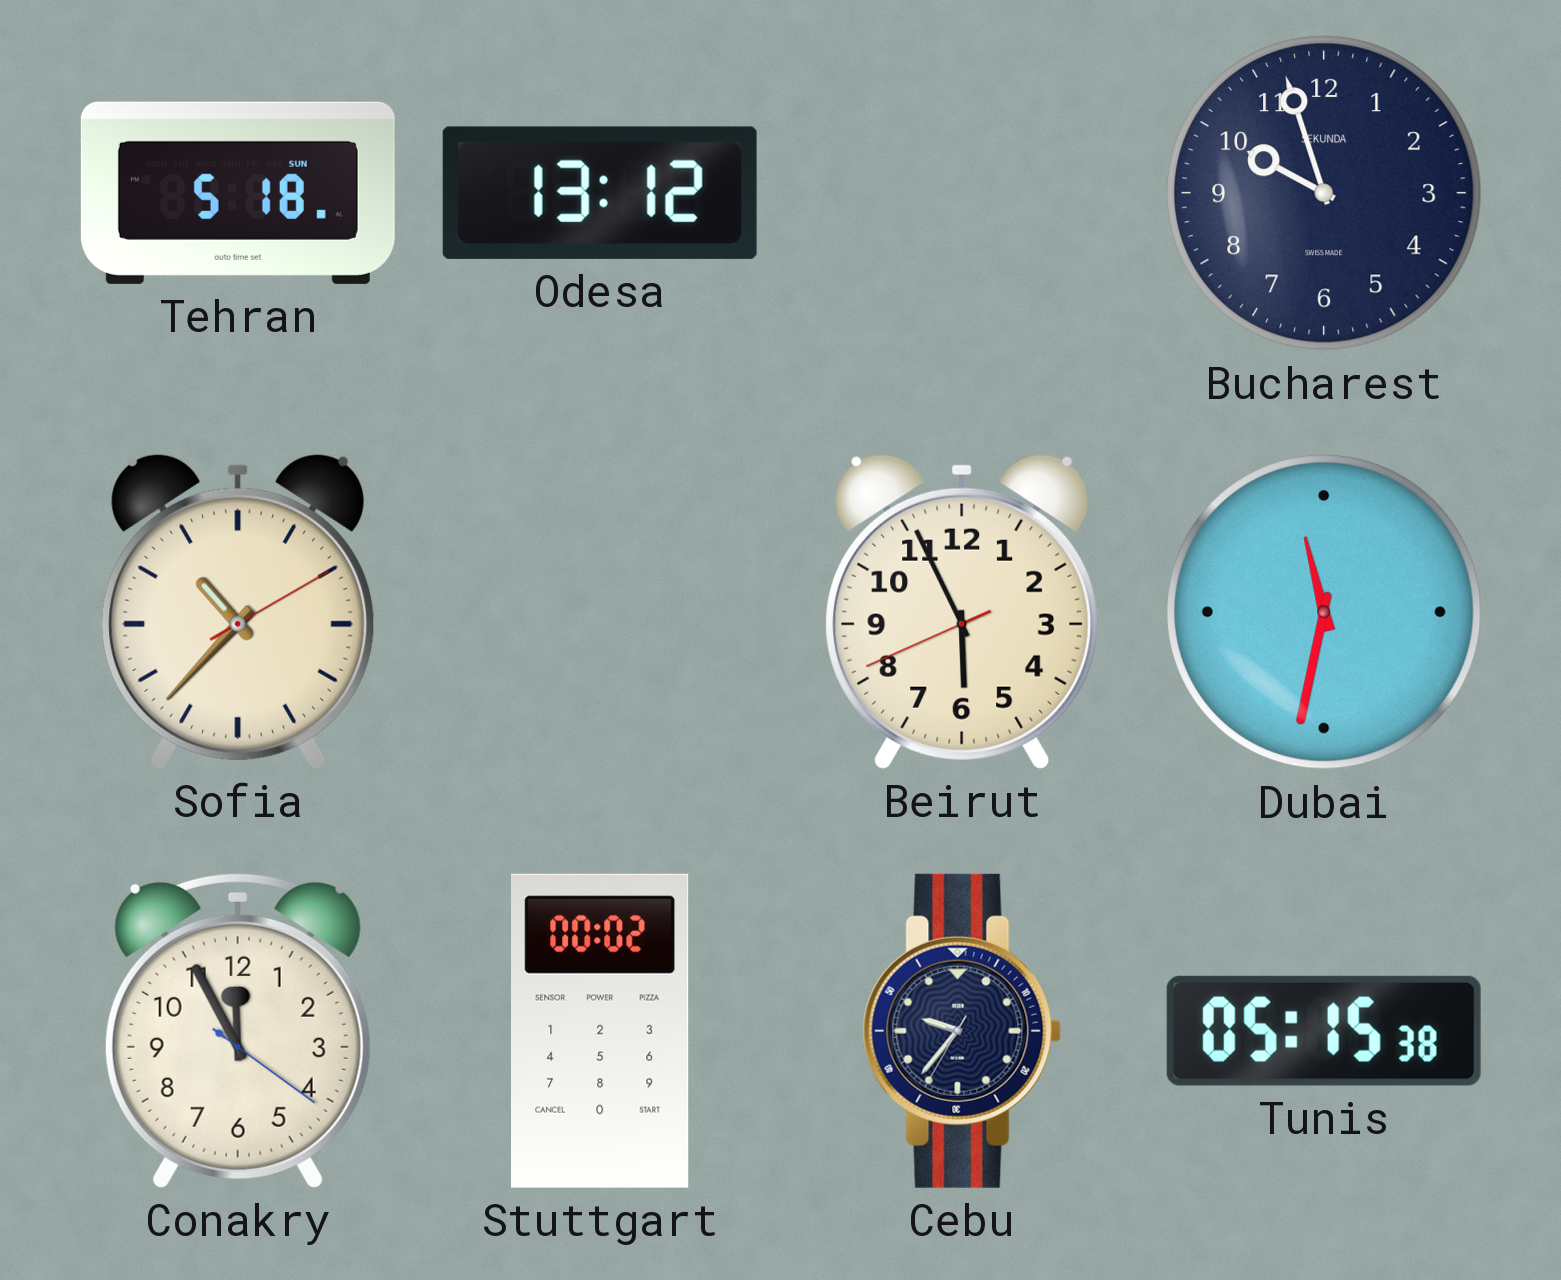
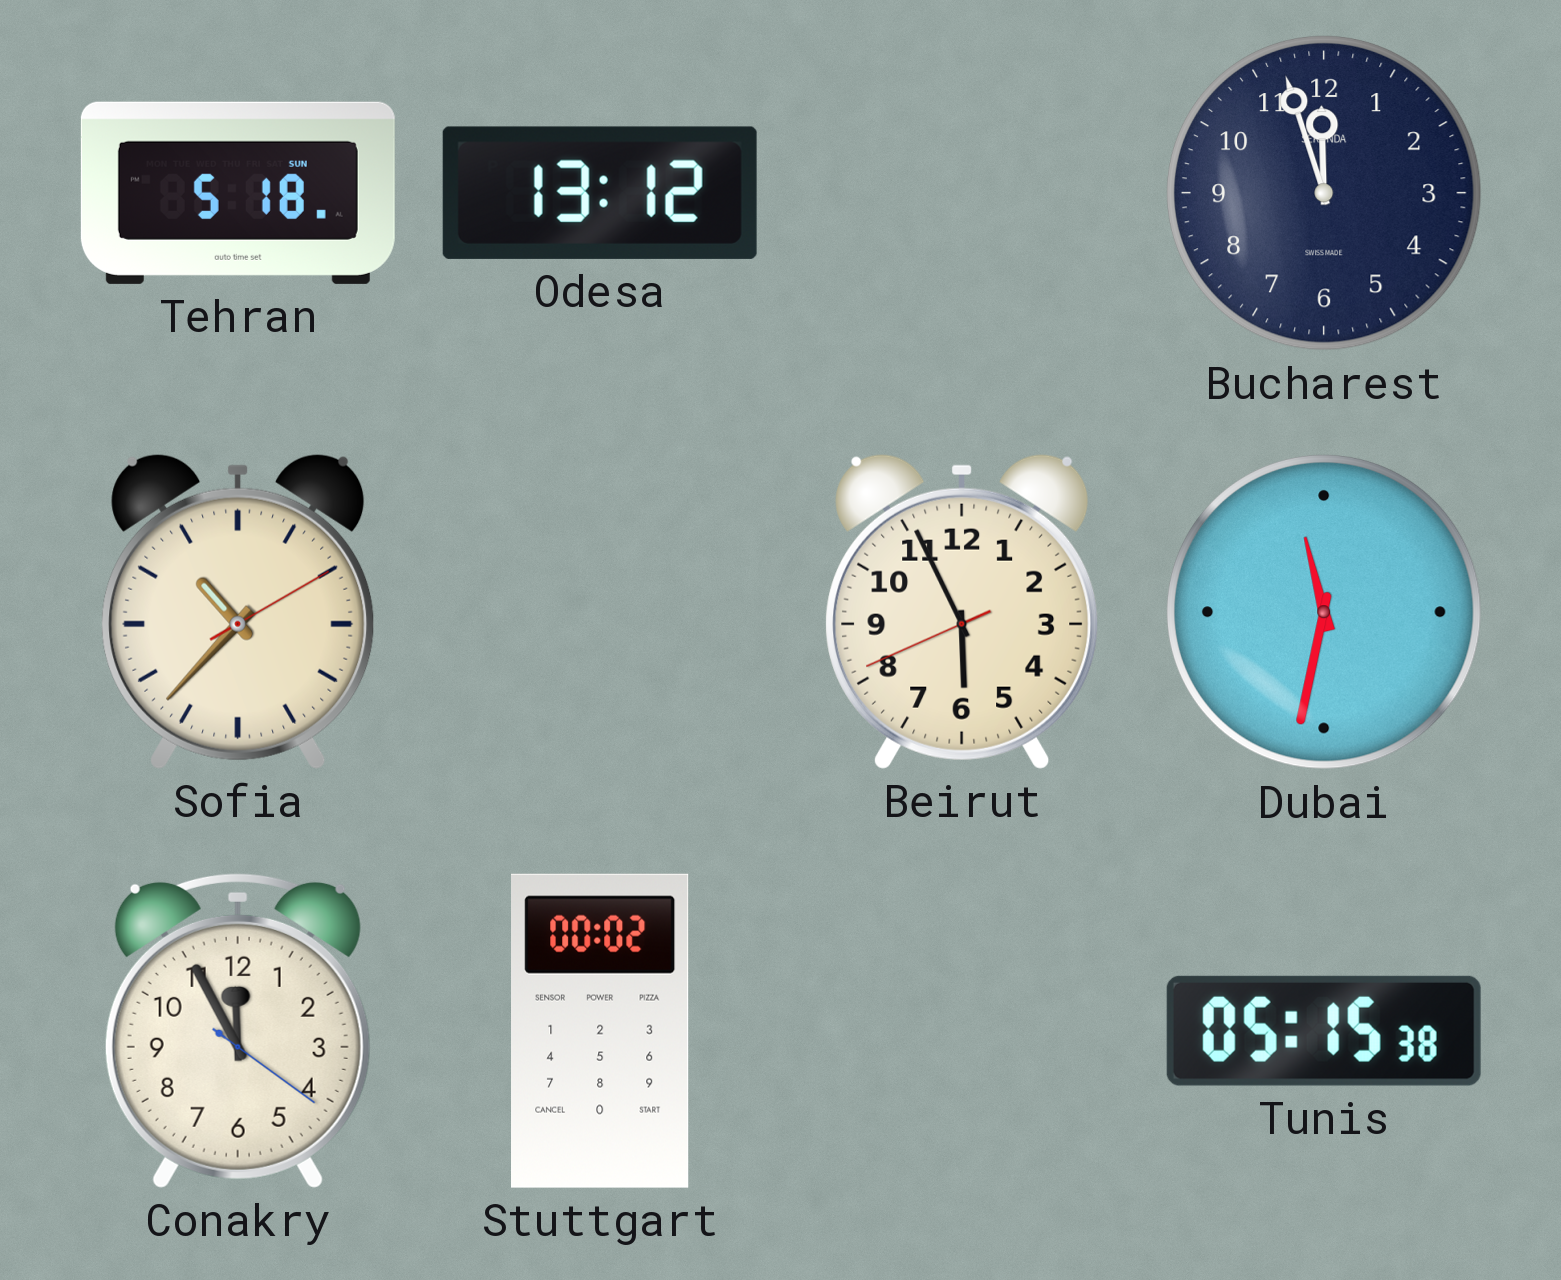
Bucharest: 9:57 -> 11:57
Cebu: 9:36 -> none
